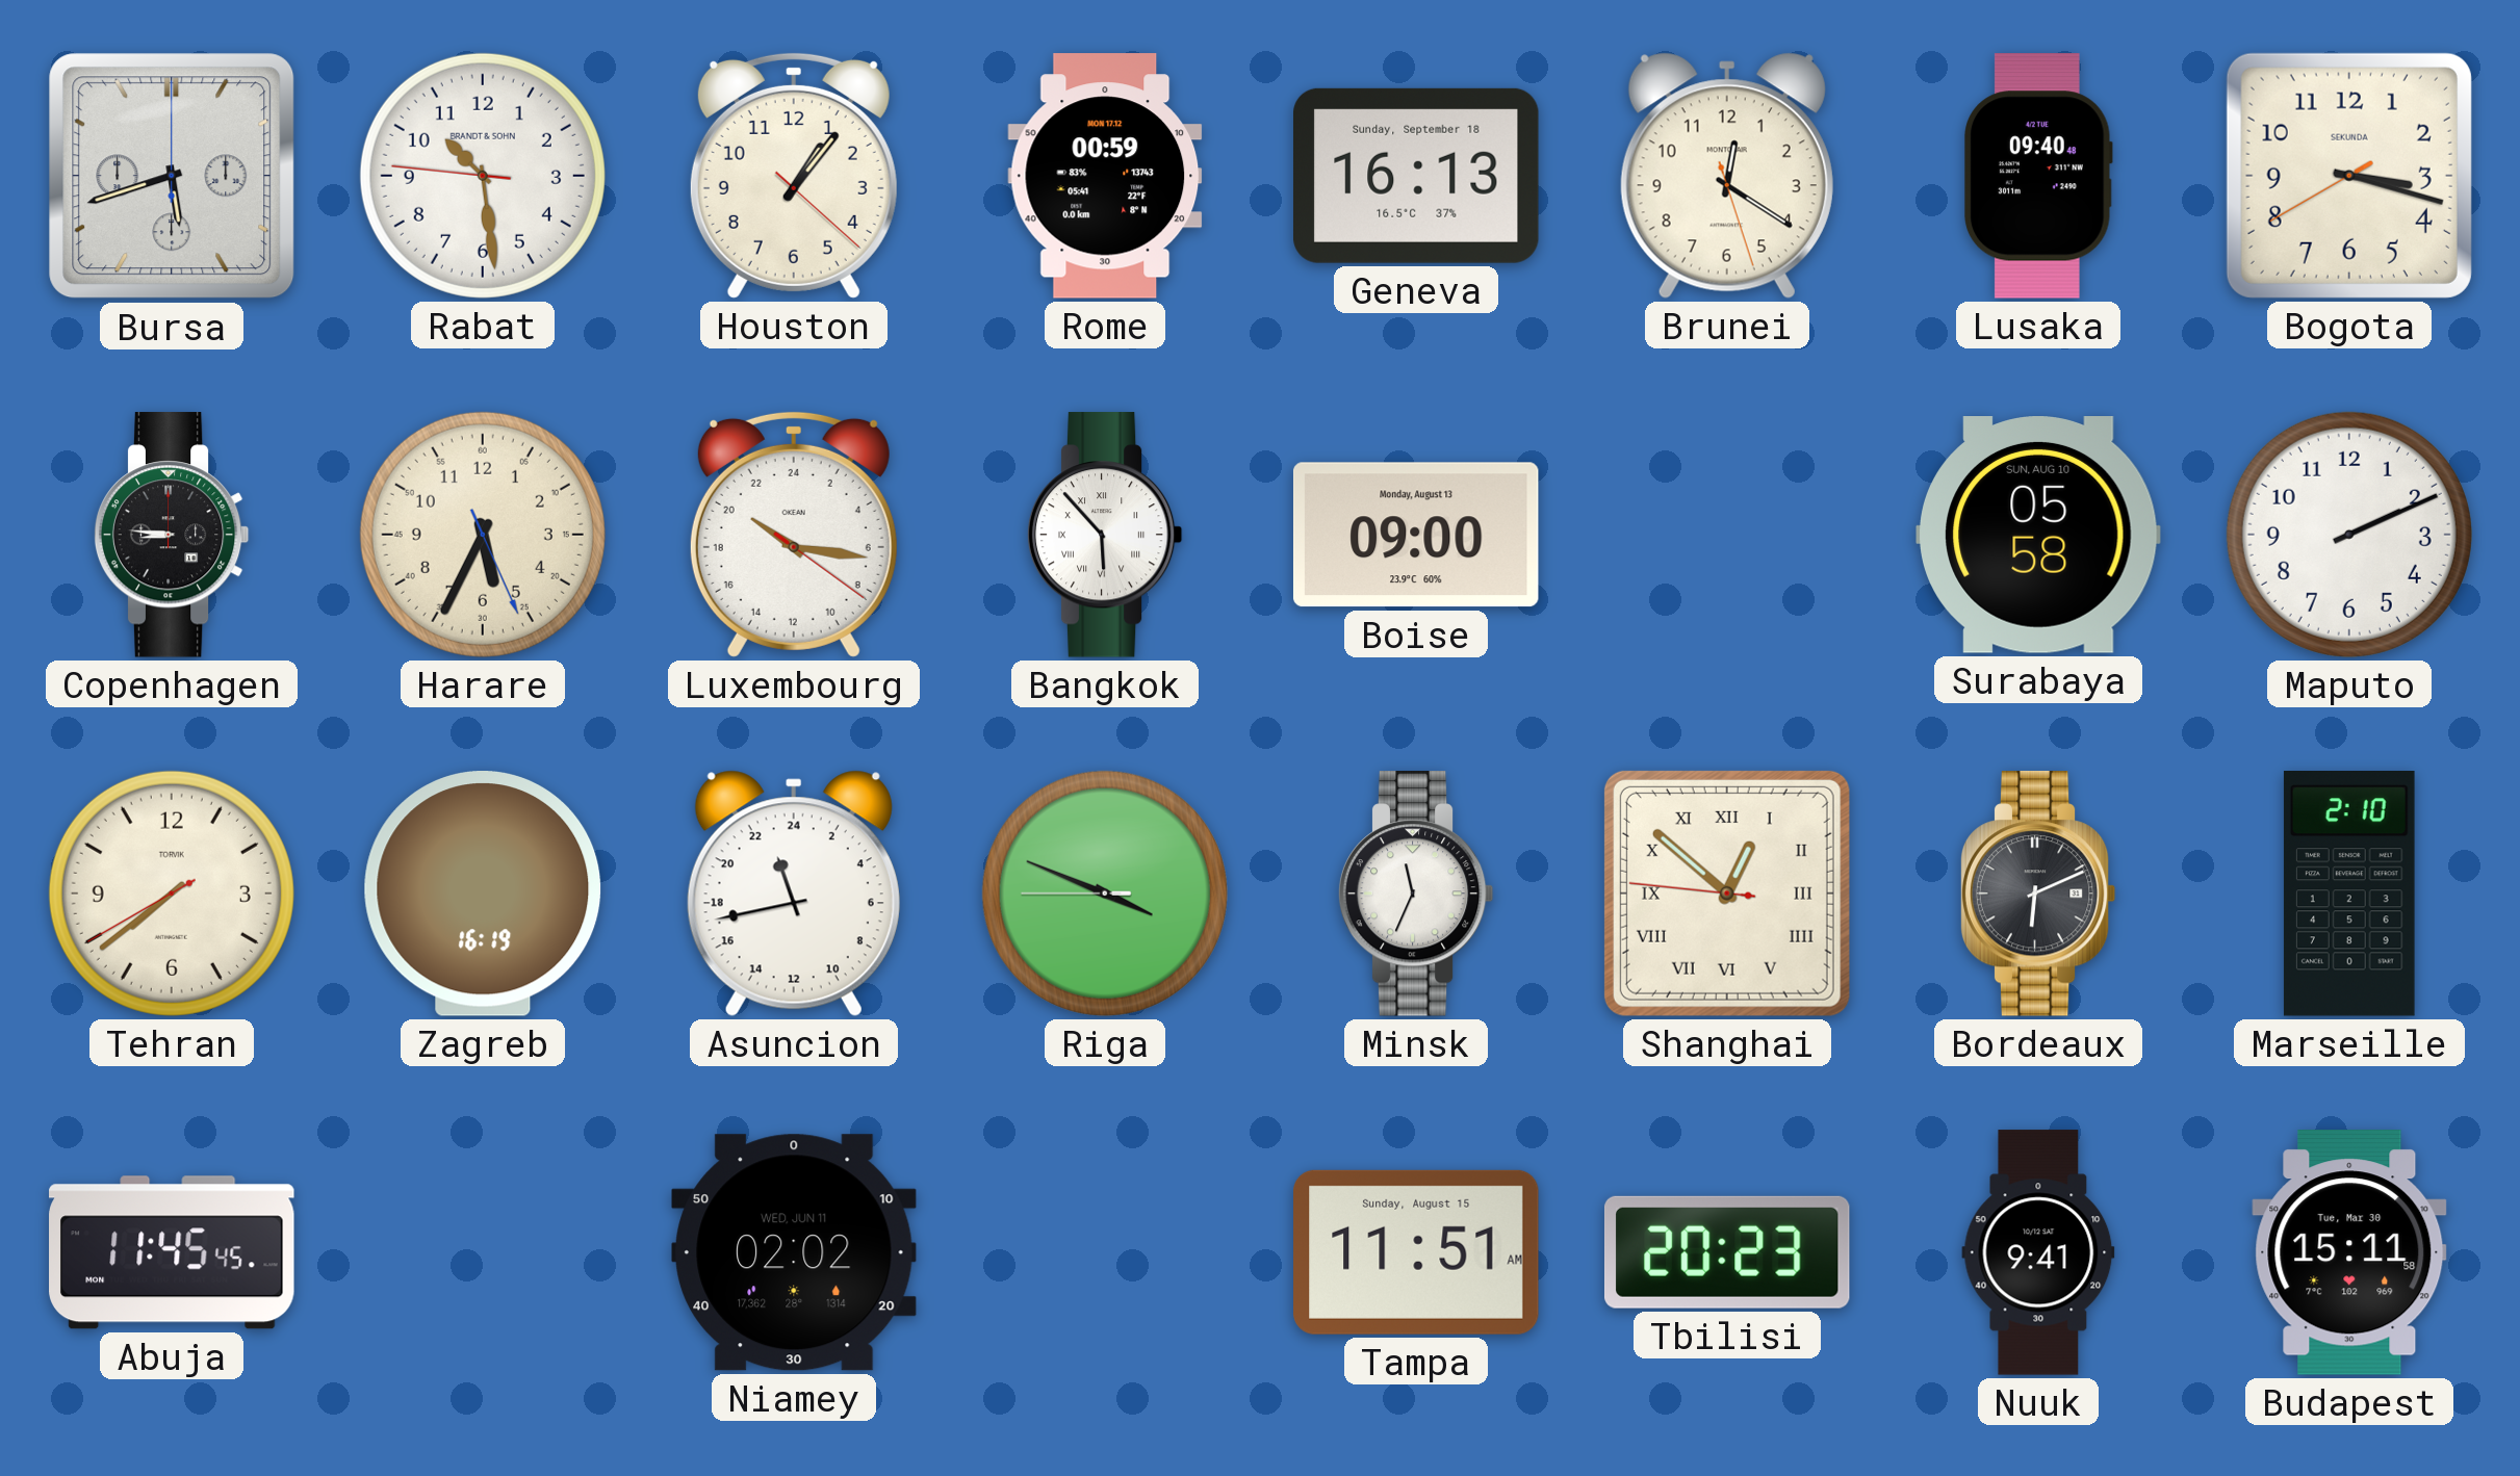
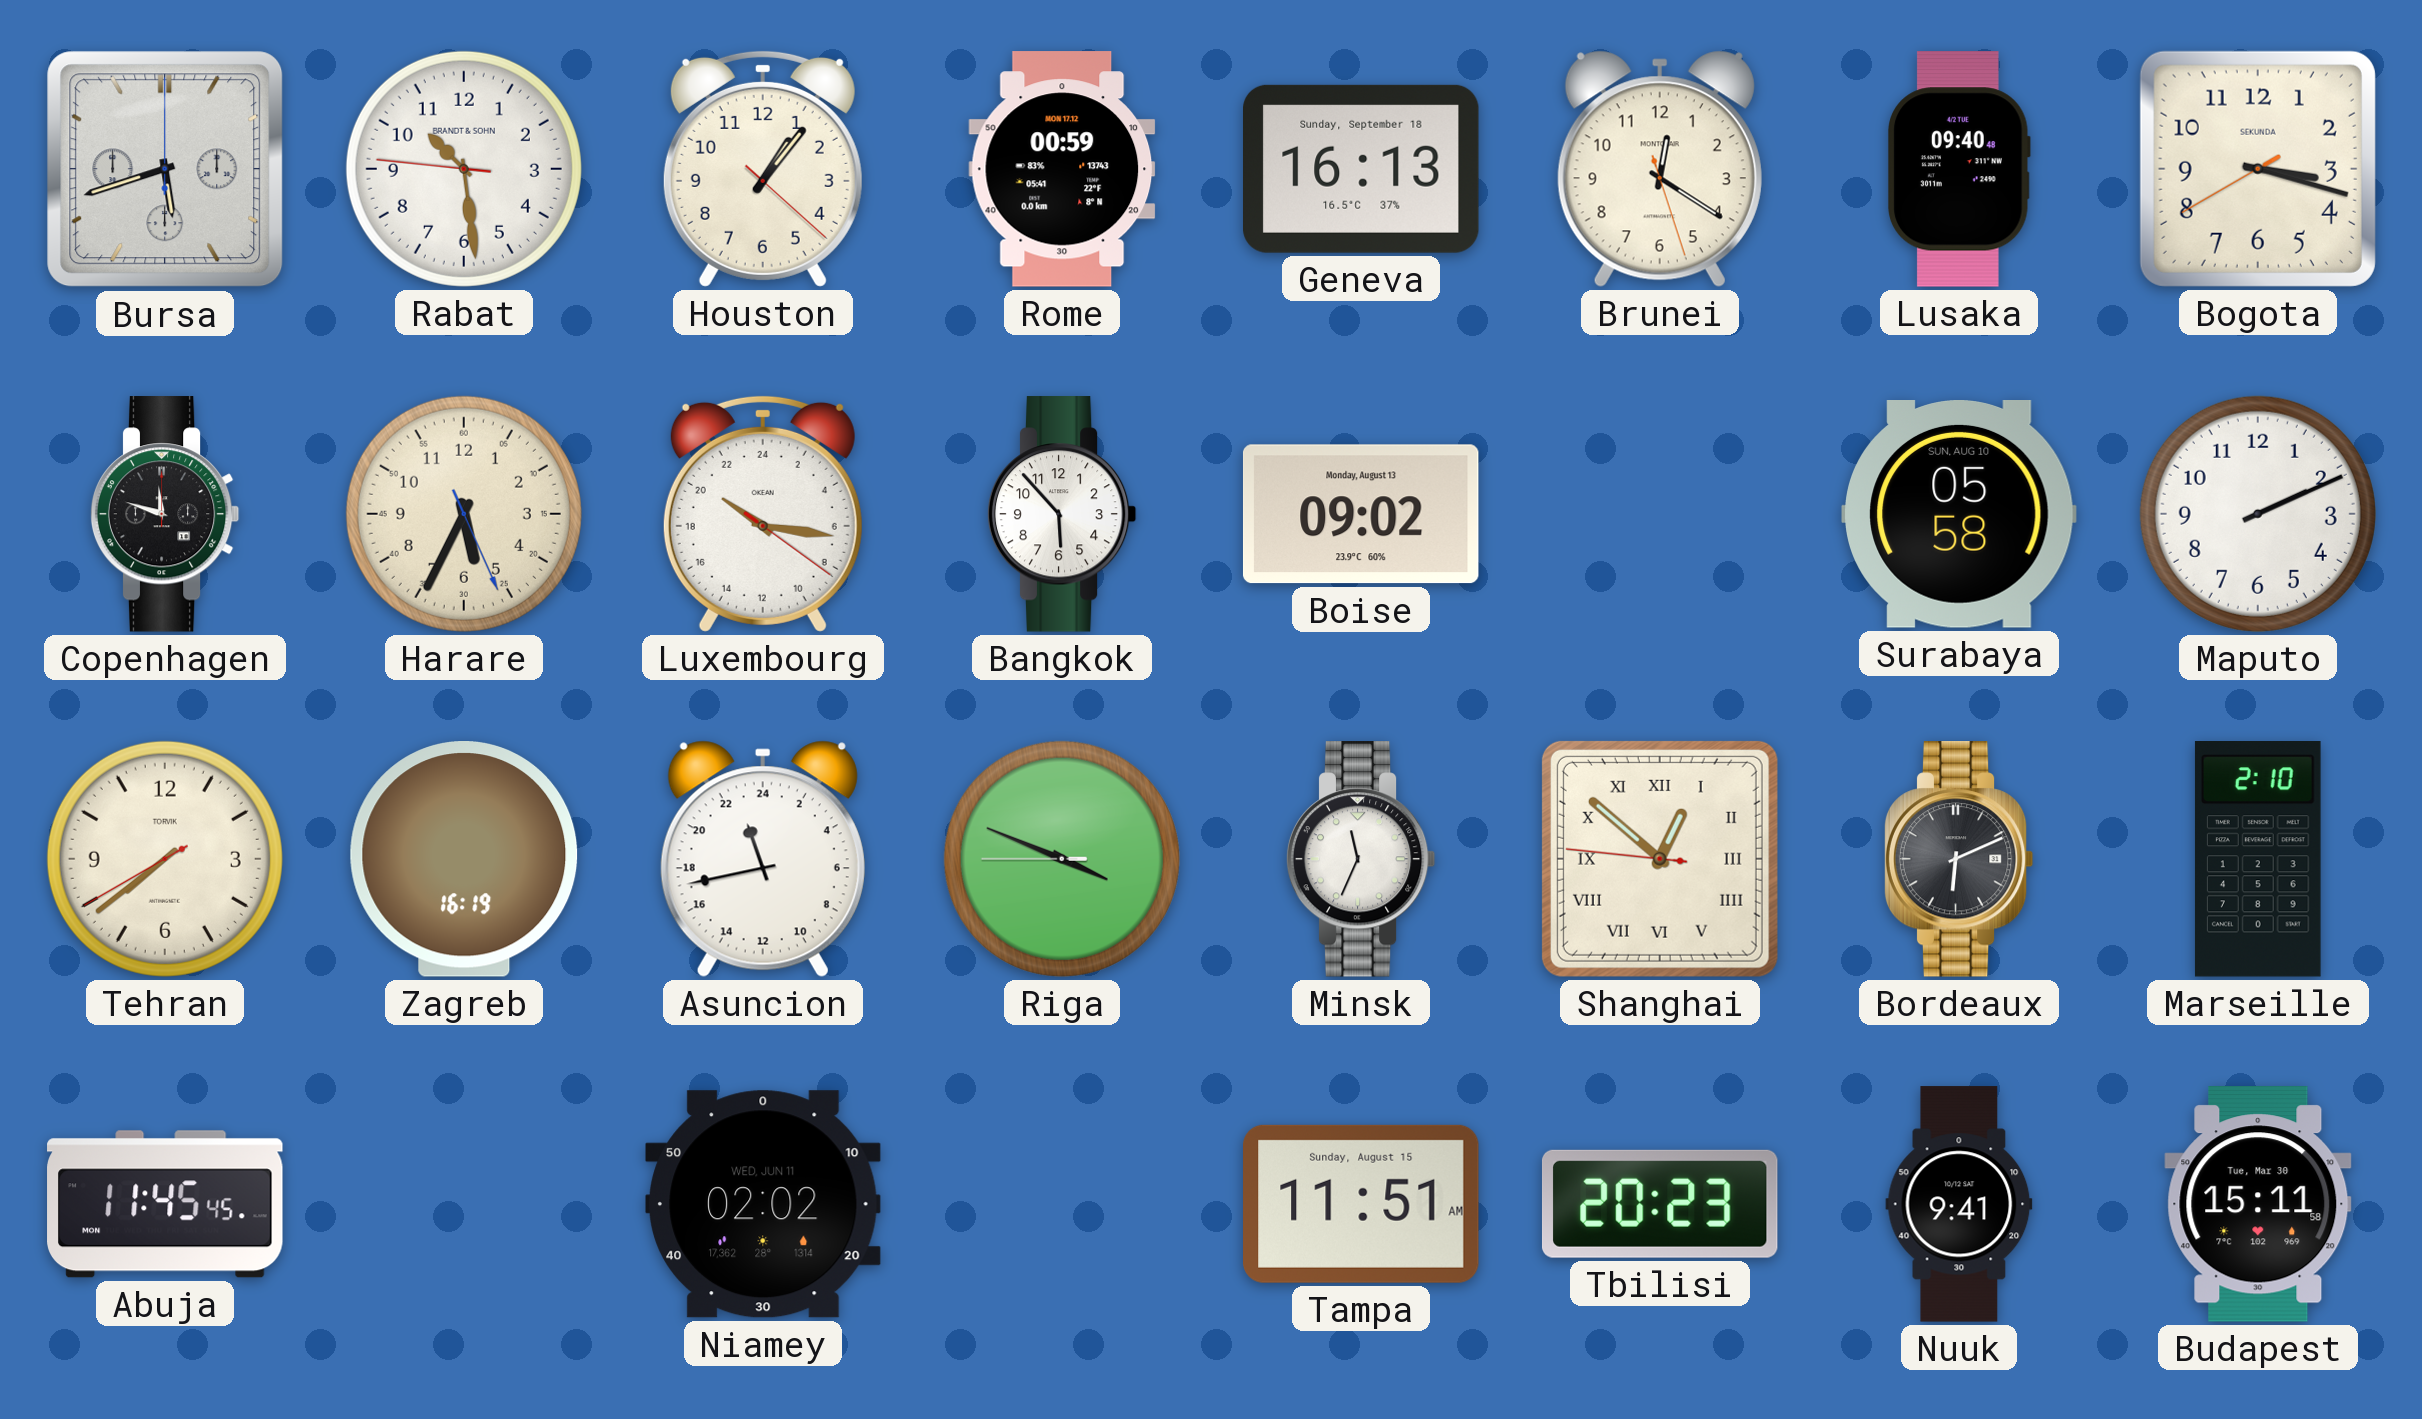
Copenhagen: 8:46 -> 11:48
Bangkok numerals: Roman -> Arabic
Boise: 09:00 -> 09:02
